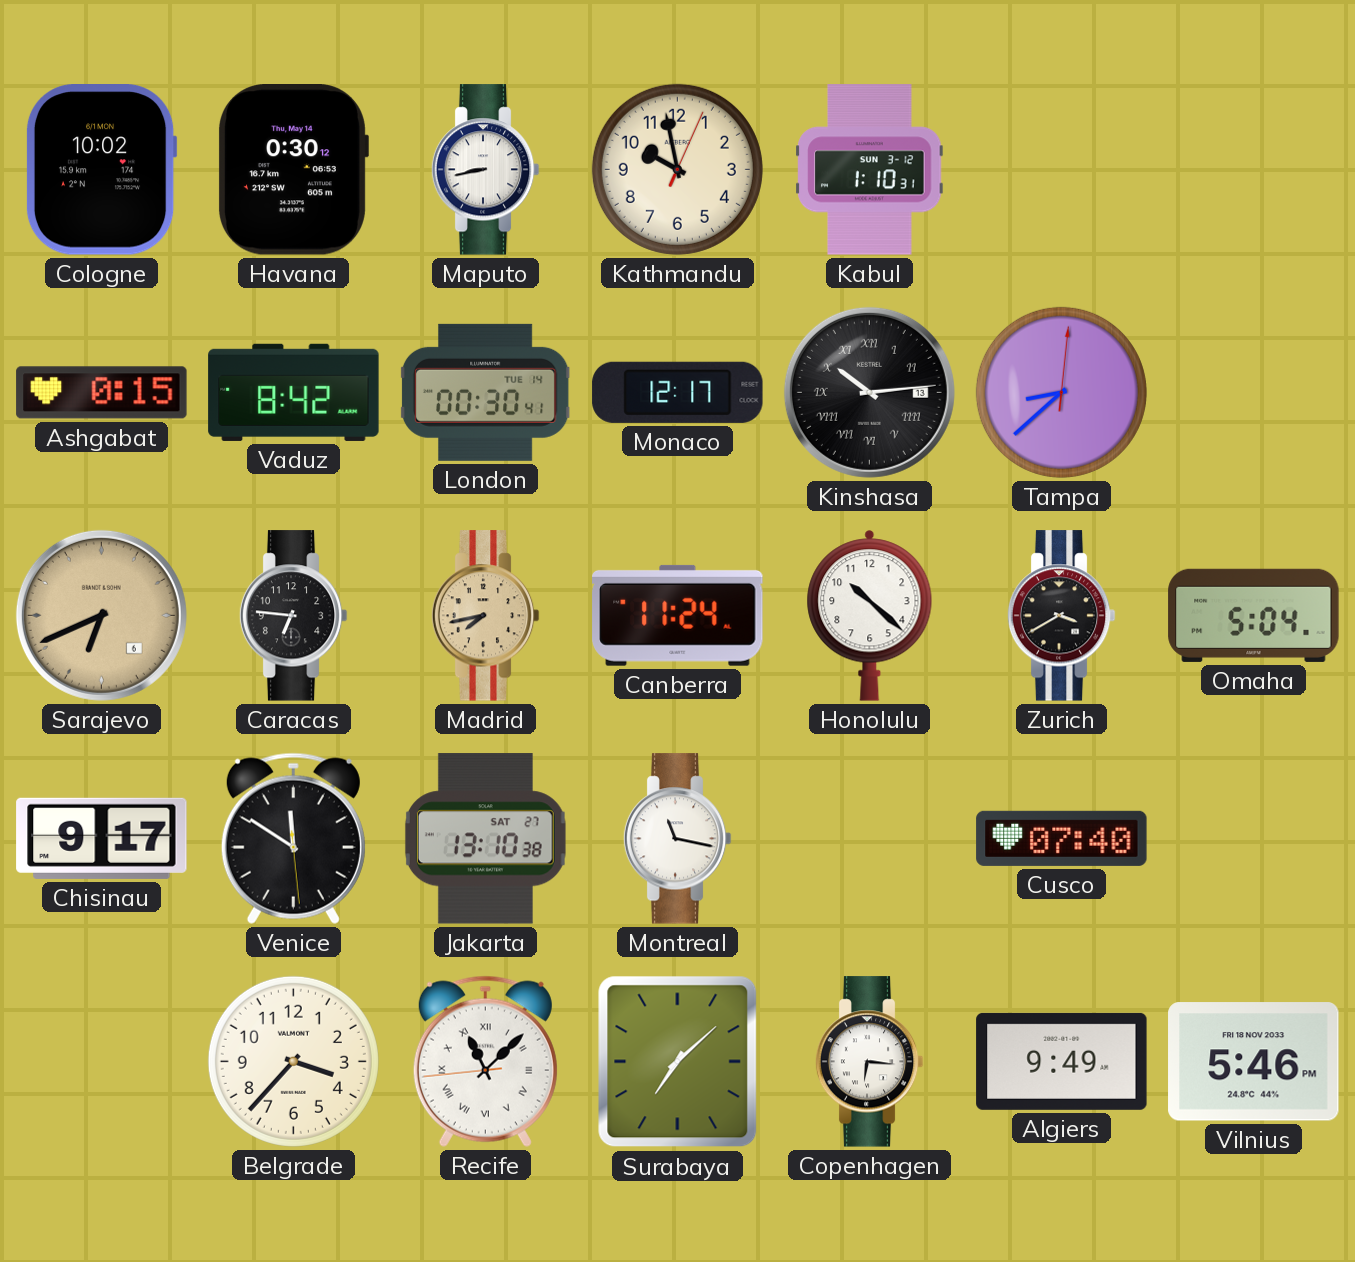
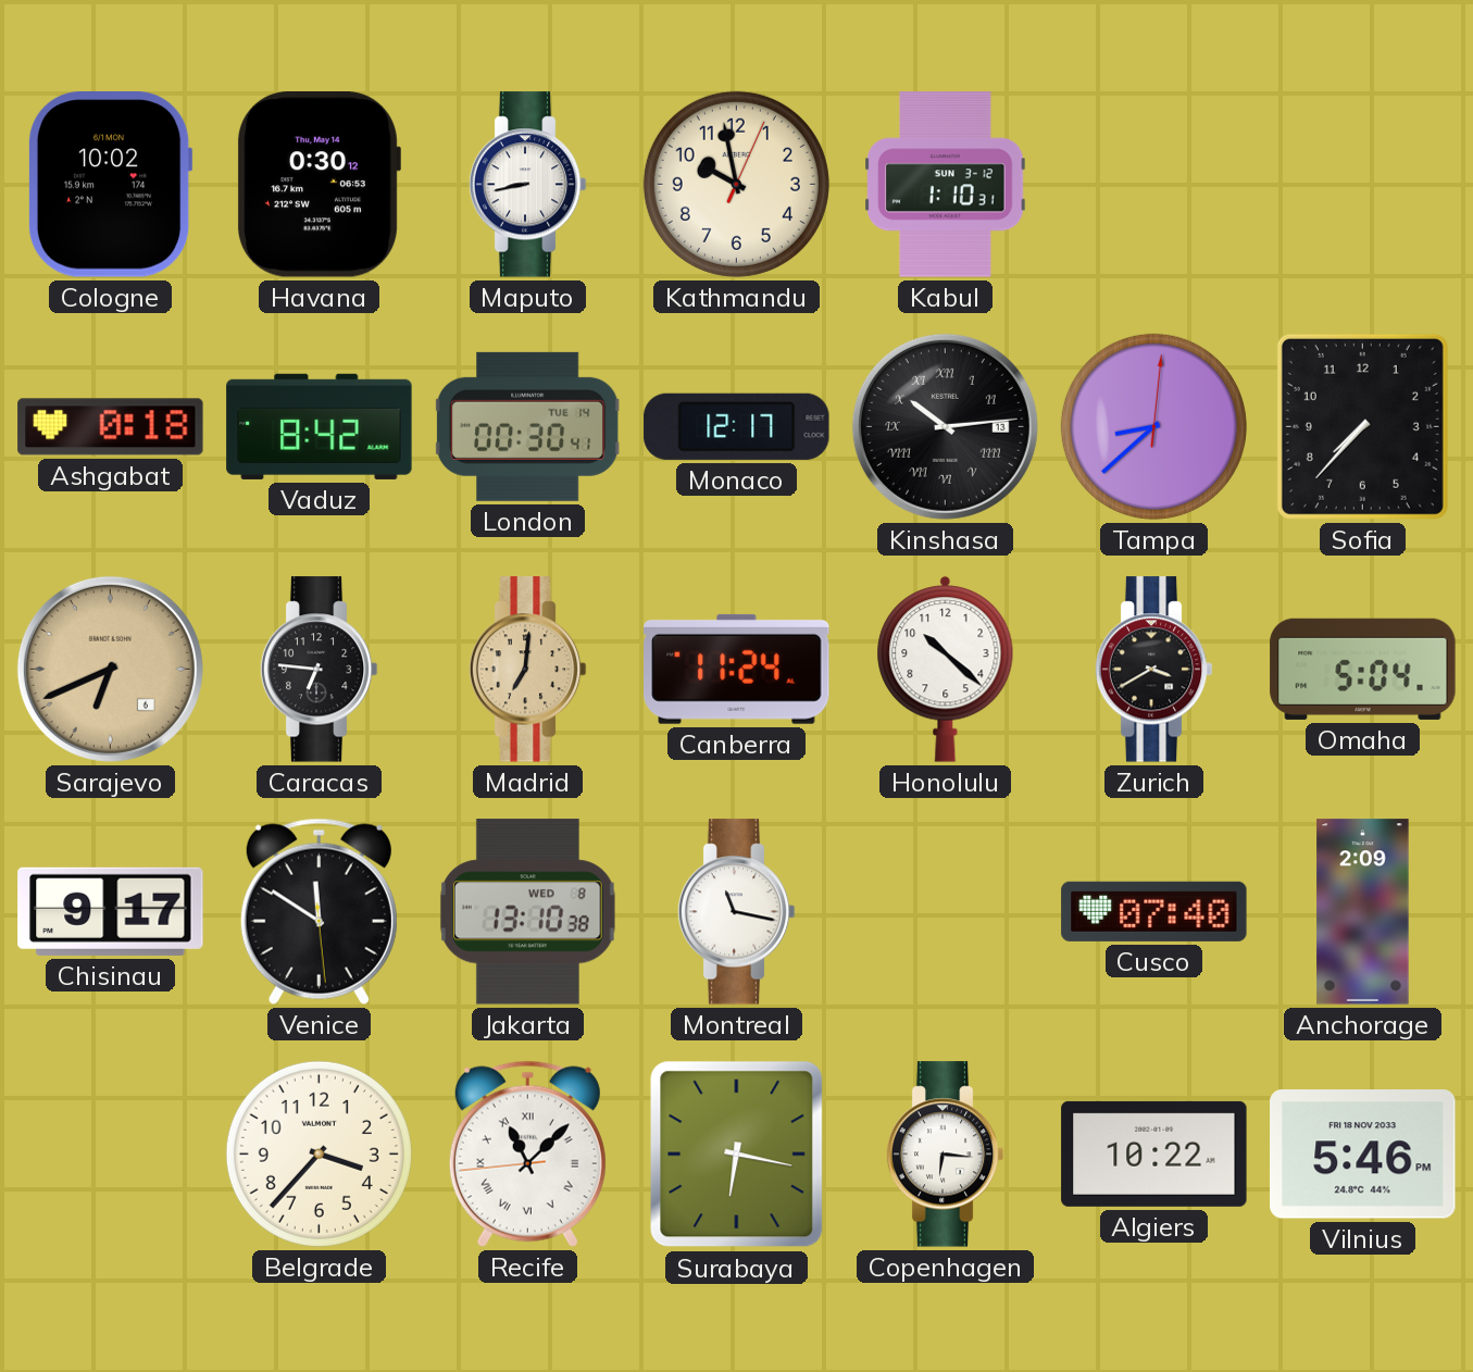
Ashgabat: 0:15 -> 0:18
Sofia: none -> 7:37
Madrid: 7:43 -> 7:01
Jakarta date: SAT 27 -> WED 8
Anchorage: none -> 2:09
Surabaya: 7:08 -> 6:17
Algiers: 9:49 -> 10:22
